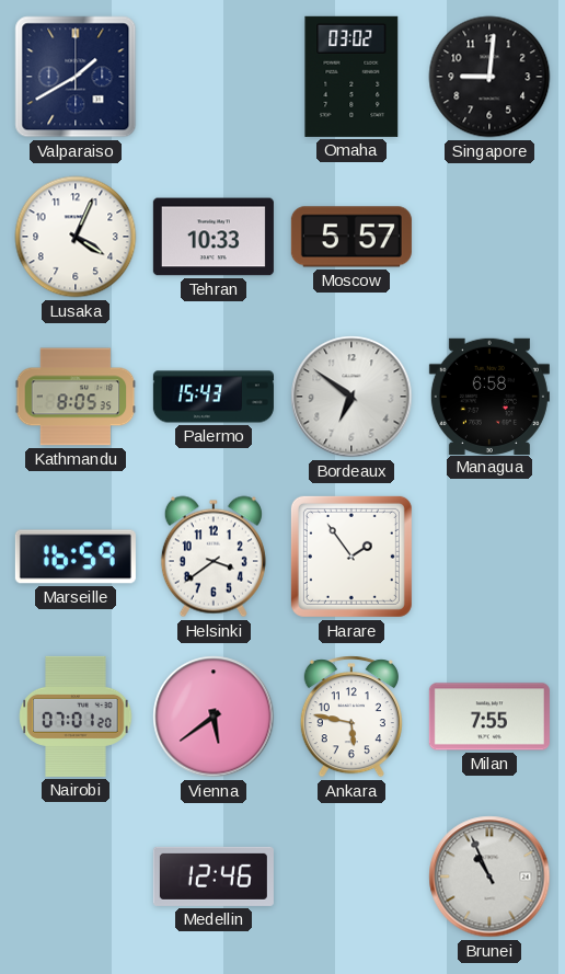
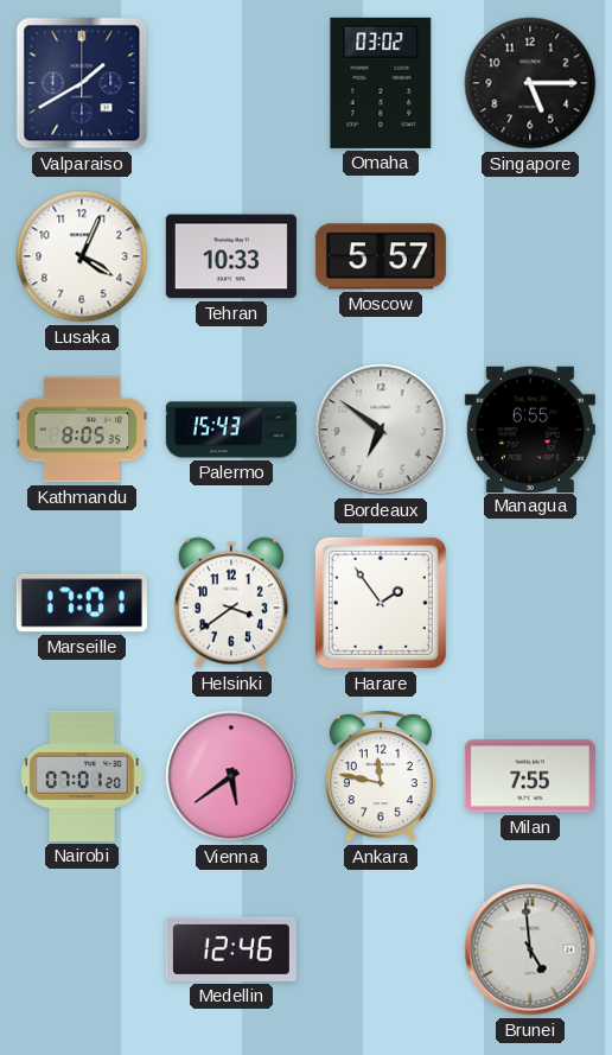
Singapore: 9:01 -> 5:15
Managua: 6:58 -> 6:55
Marseille: 16:59 -> 17:01
Ankara: 5:47 -> 11:47
Brunei: 10:56 -> 4:59
